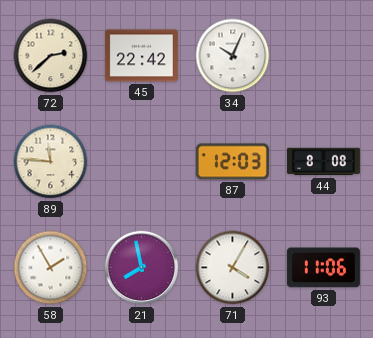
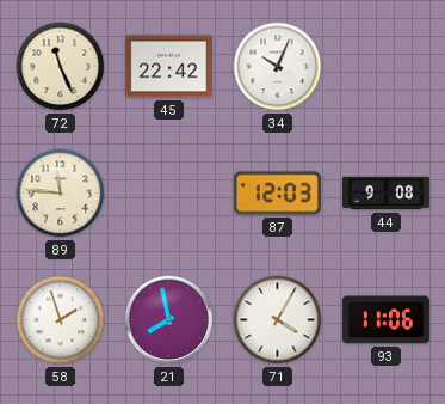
72: 2:38 -> 11:26
44: 8:08 -> 9:08
58: 1:55 -> 1:57
